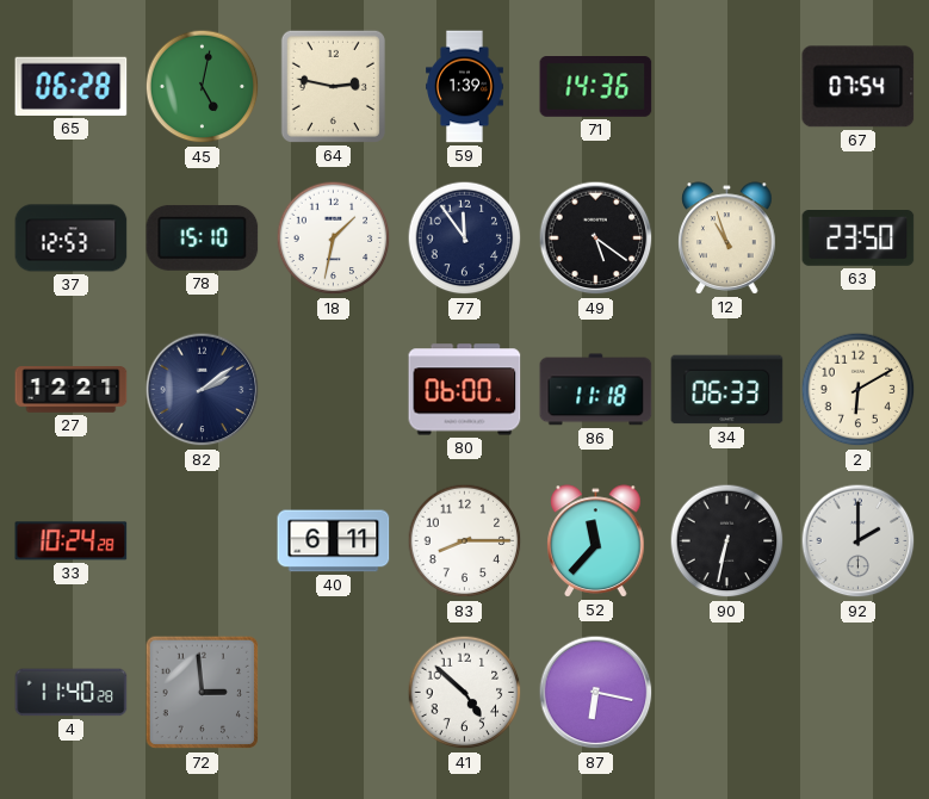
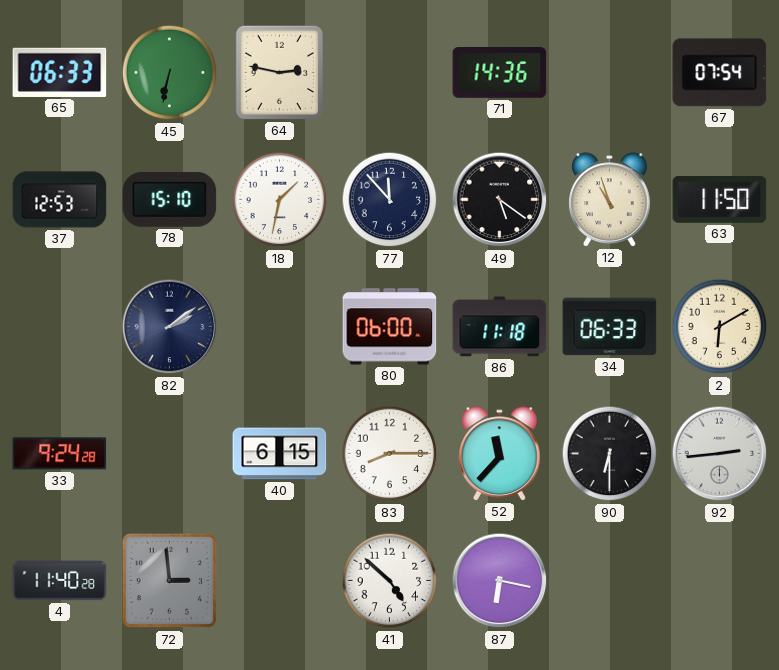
65: 06:28 -> 06:33
45: 5:02 -> 6:32
59: 1:39 -> none
77: 11:54 -> 11:53
63: 23:50 -> 11:50
27: 12:21 -> none
33: 10:24 -> 9:24
40: 6:11 -> 6:15
90: 6:32 -> 6:30
92: 2:00 -> 2:44
